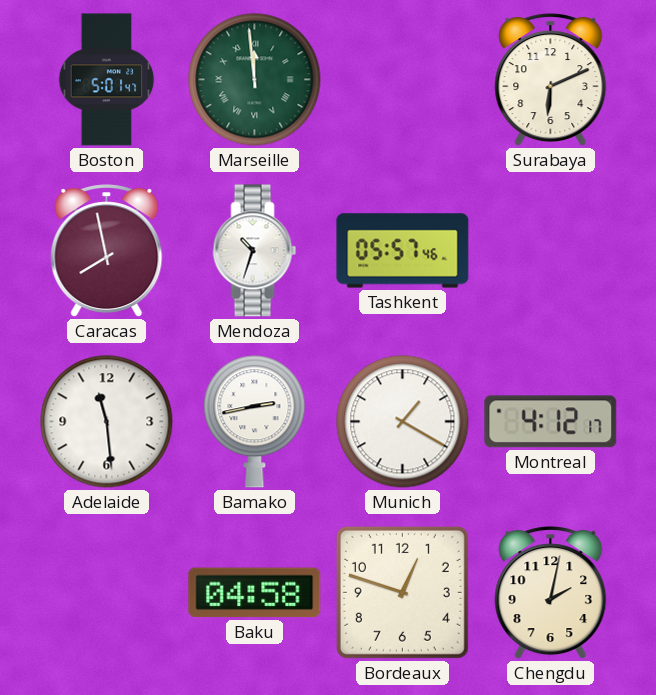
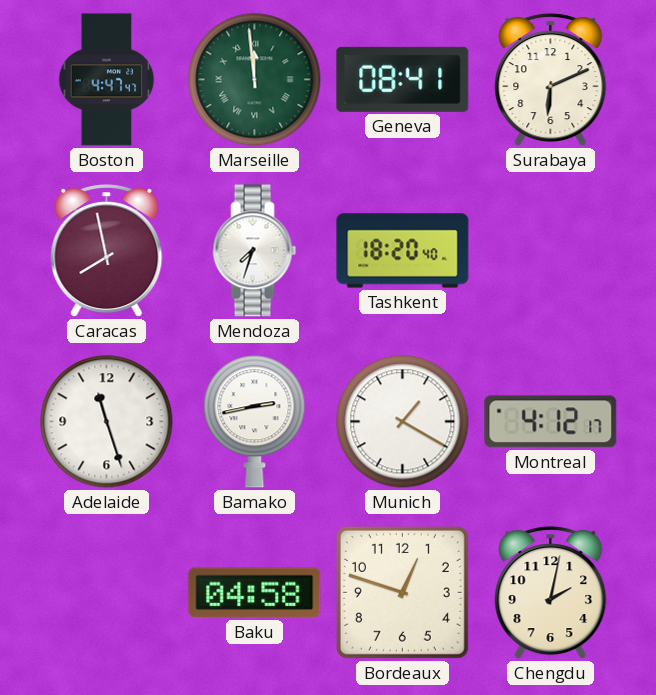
Boston: 5:01 -> 4:47
Geneva: none -> 08:41
Mendoza: 10:33 -> 7:33
Tashkent: 05:57 -> 18:20
Adelaide: 11:29 -> 11:27
